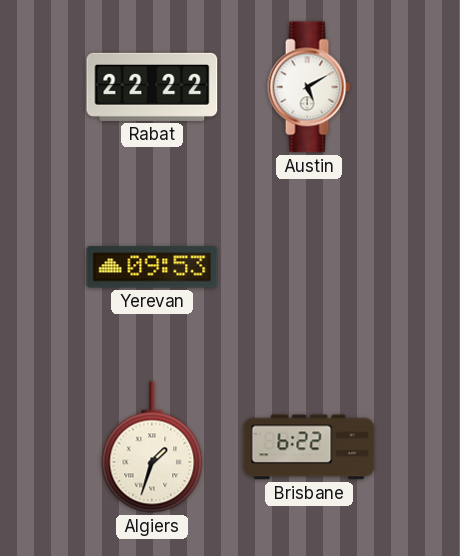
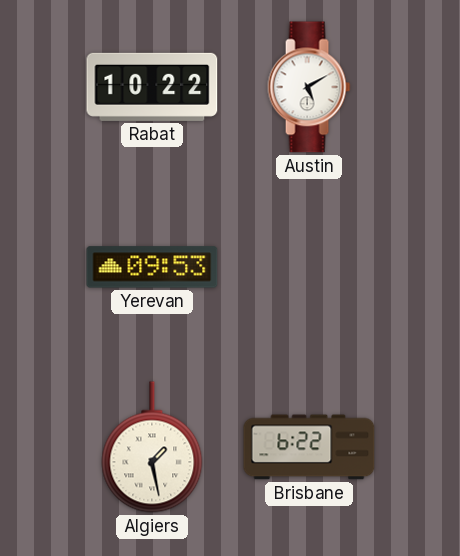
Rabat: 22:22 -> 10:22
Algiers: 1:33 -> 1:28
